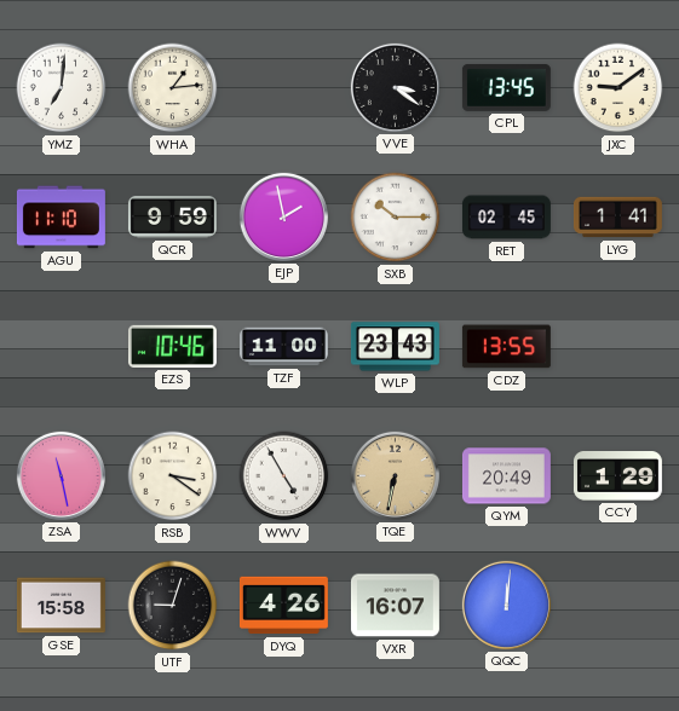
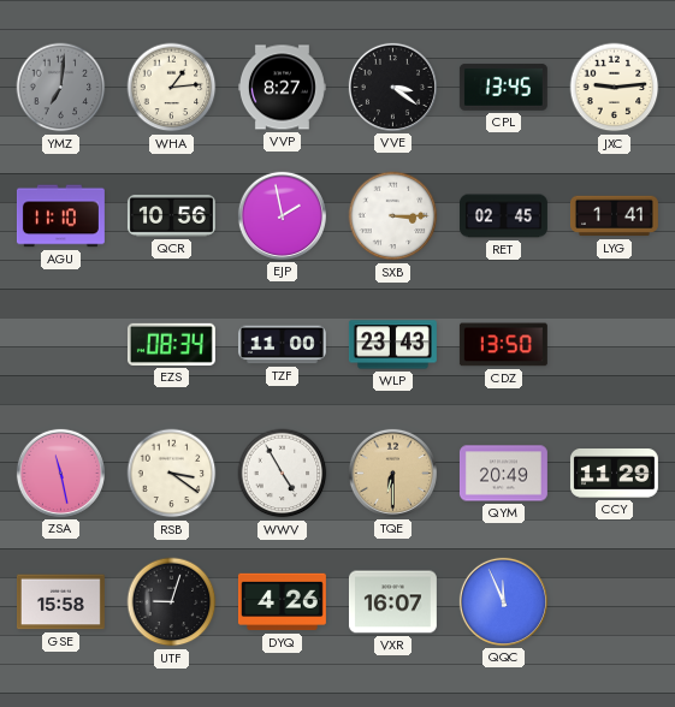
YMZ dial: white -> grey
VVP: none -> 8:27
JXC: 9:09 -> 9:14
QCR: 9:59 -> 10:56
SXB: 10:15 -> 3:15
EZS: 10:46 -> 08:34
CDZ: 13:55 -> 13:50
TQE: 6:32 -> 6:30
CCY: 1:29 -> 11:29
QQC: 12:01 -> 11:56
